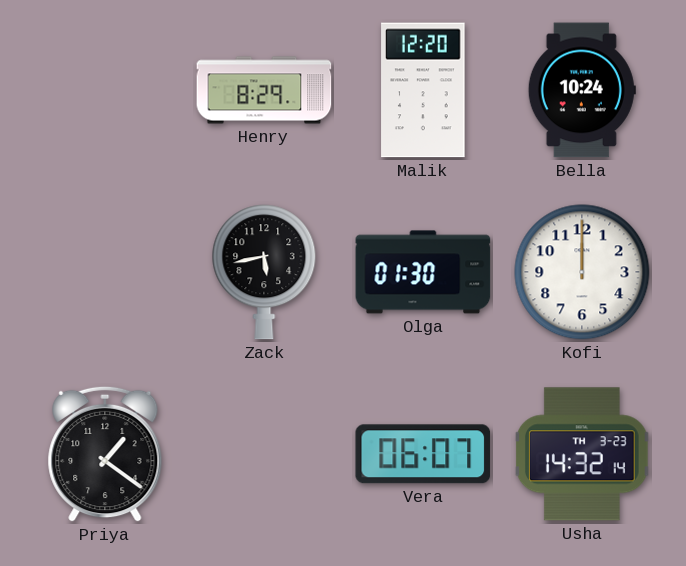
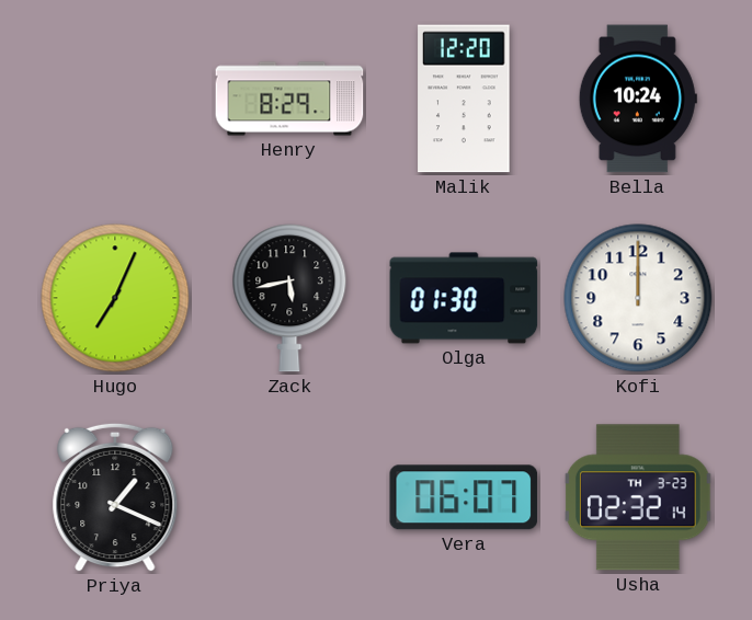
Hugo: none -> 7:04
Priya: 1:21 -> 1:19
Usha: 14:32 -> 02:32
